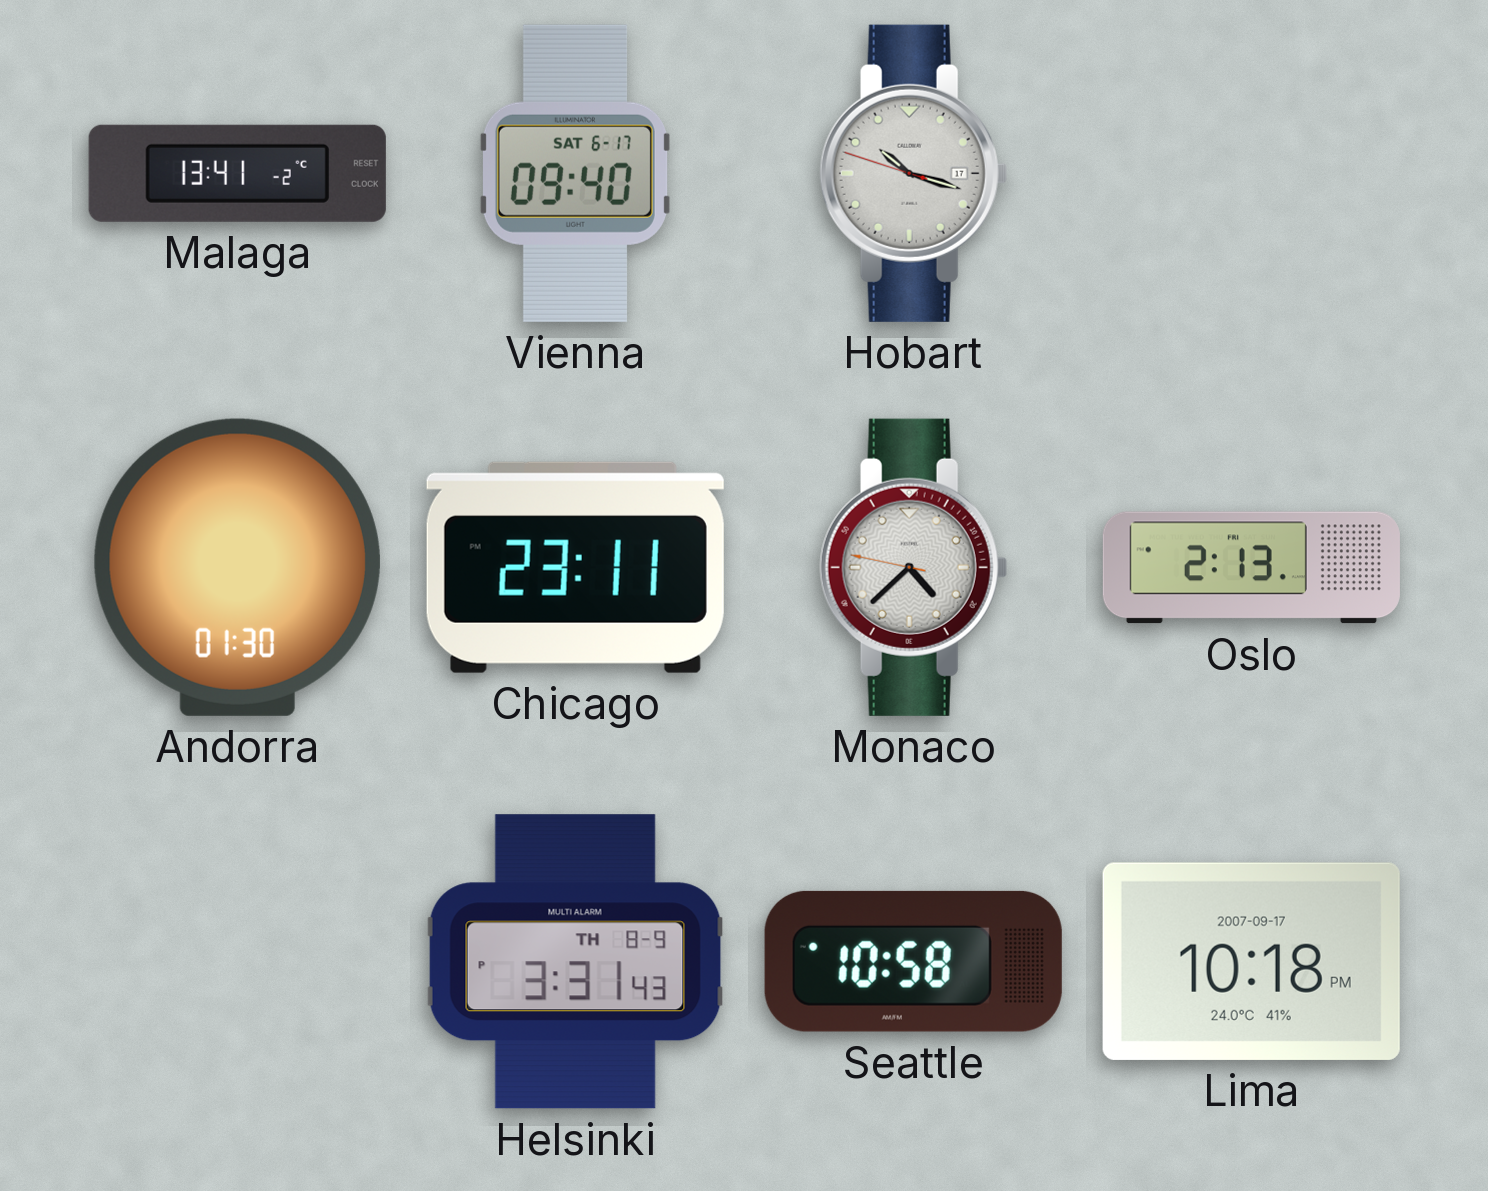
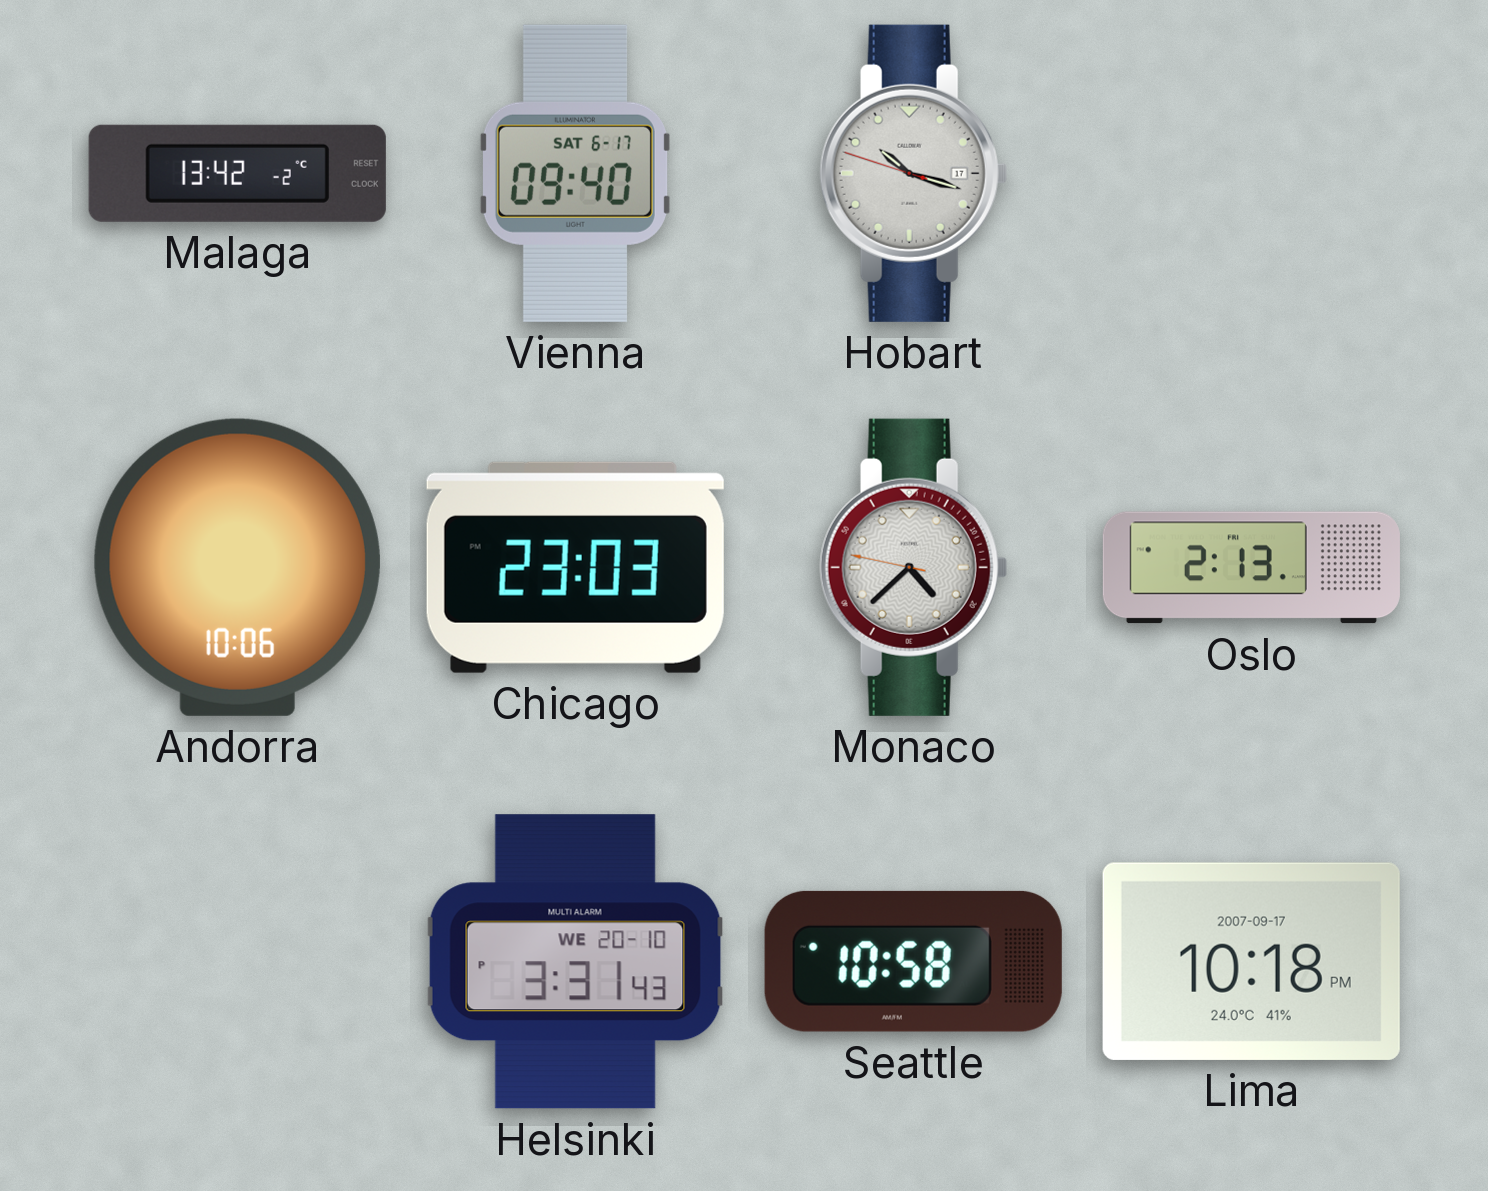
Malaga: 13:41 -> 13:42
Andorra: 01:30 -> 10:06
Chicago: 23:11 -> 23:03
Helsinki date: TH 8-9 -> WE 20-10
